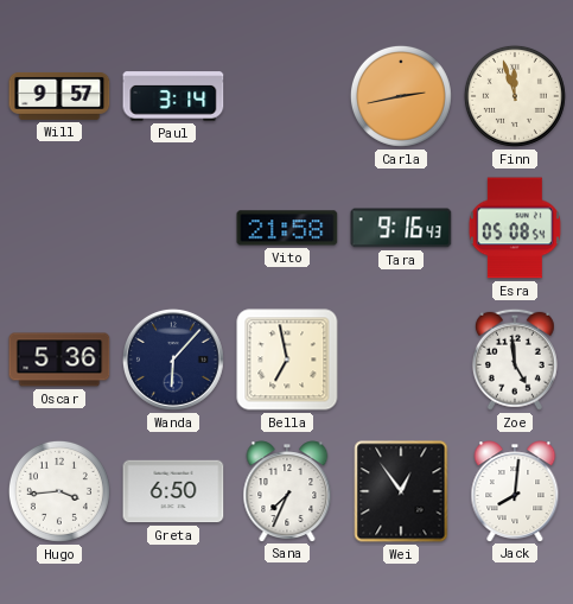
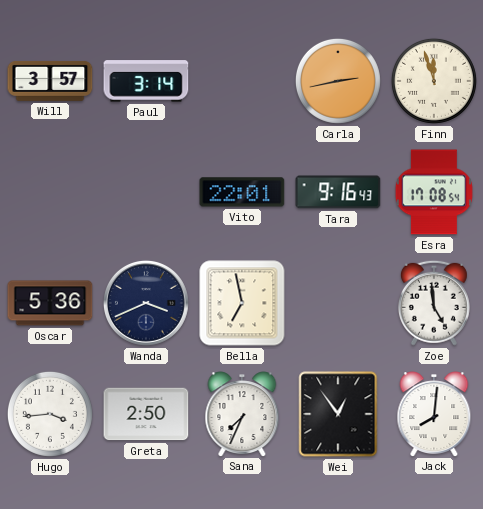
Will: 9:57 -> 3:57
Vito: 21:58 -> 22:01
Esra: 05:08 -> 17:08
Wanda: 6:07 -> 3:41
Greta: 6:50 -> 2:50
